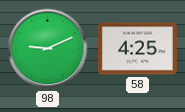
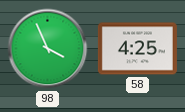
98: 9:11 -> 3:56
